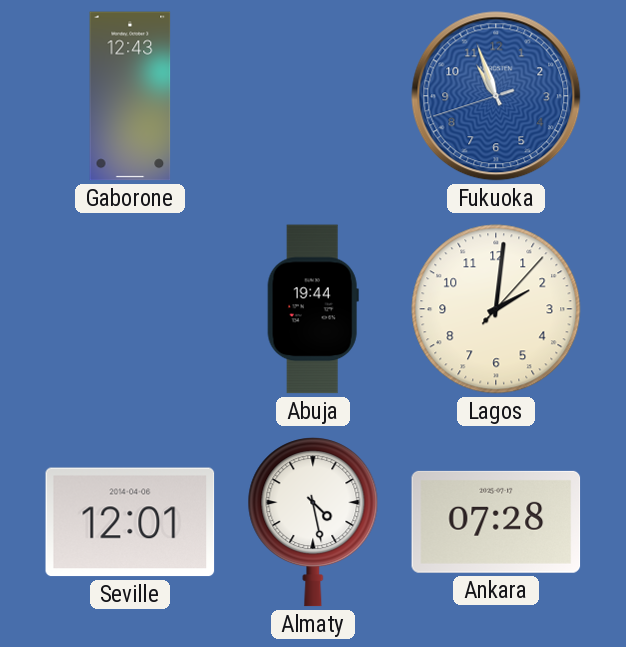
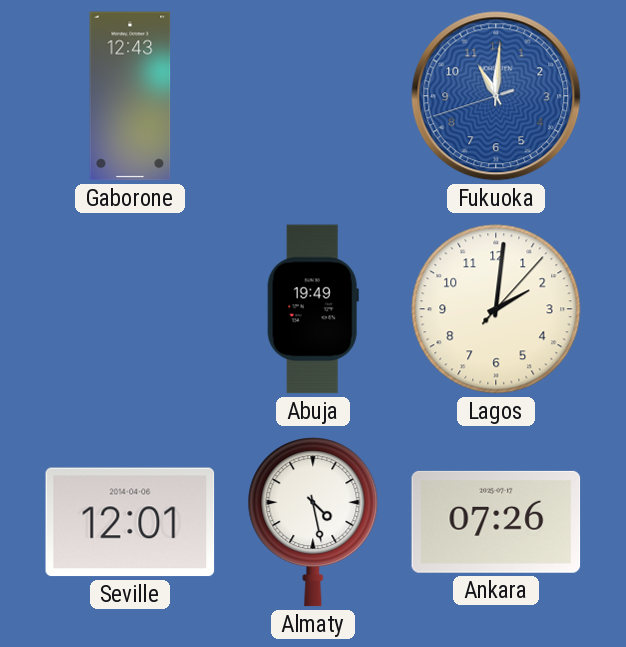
Fukuoka: 10:56 -> 11:00
Abuja: 19:44 -> 19:49
Ankara: 07:28 -> 07:26
